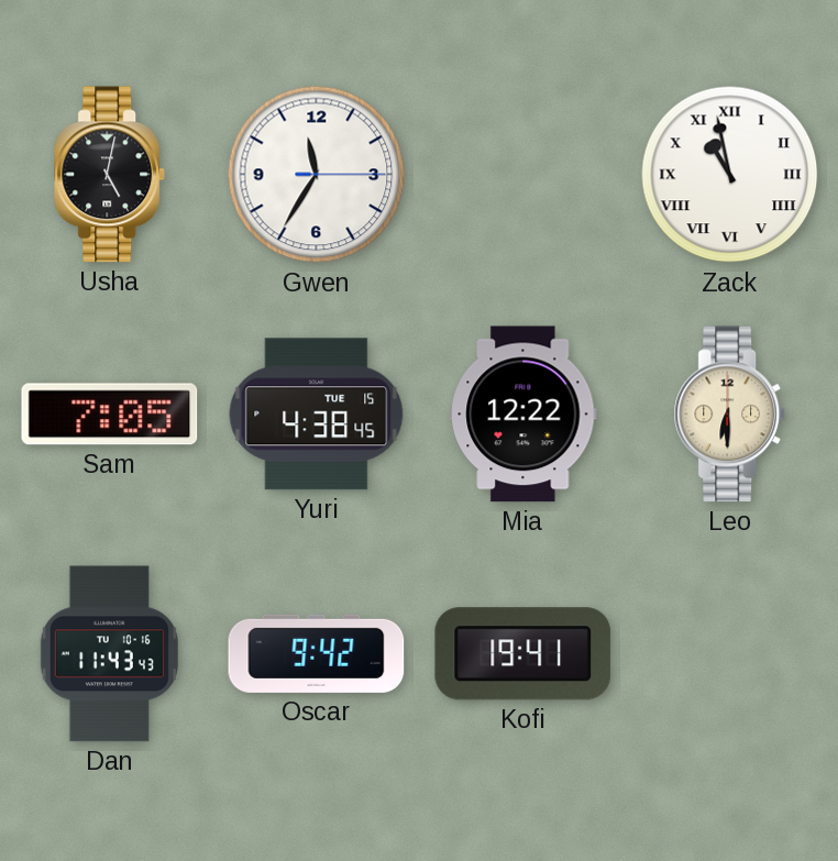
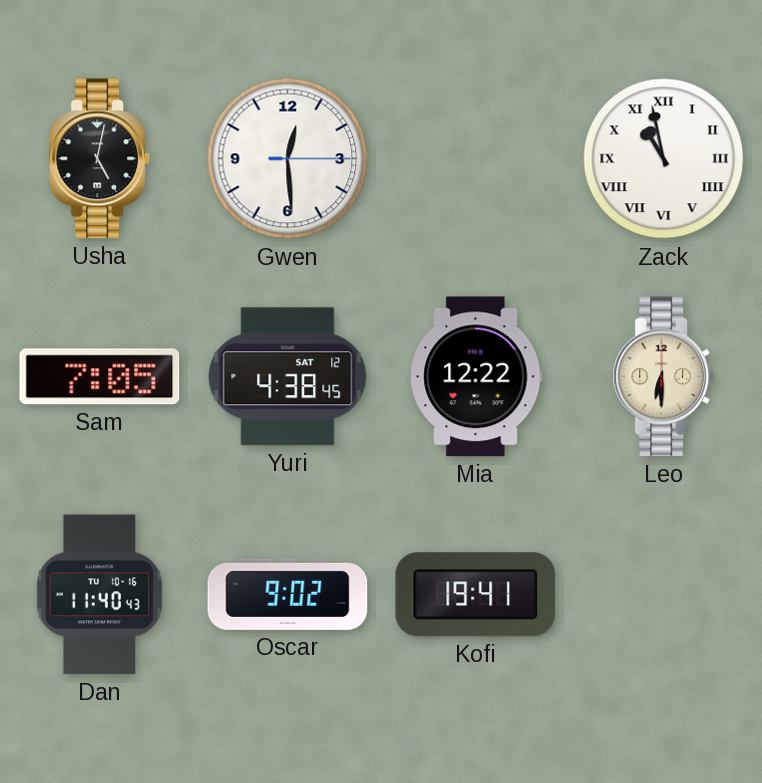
Gwen: 11:35 -> 12:29
Yuri date: TUE 15 -> SAT 12
Dan: 11:43 -> 11:40
Oscar: 9:42 -> 9:02
